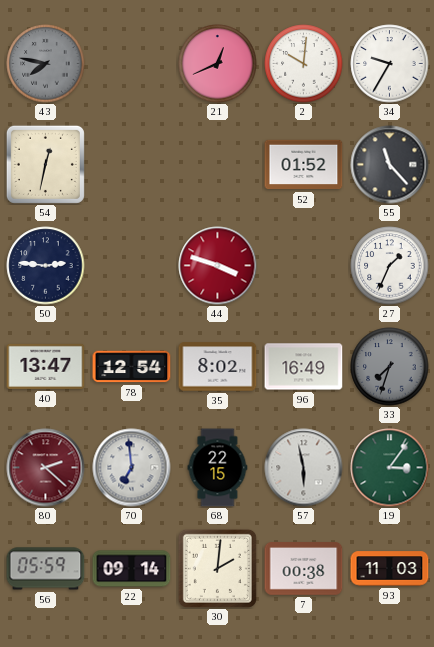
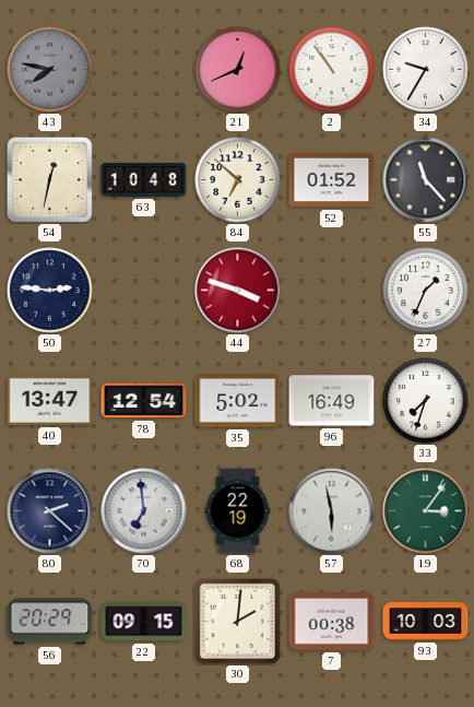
2: 10:01 -> 10:54
63: none -> 10:48
84: none -> 6:52
35: 8:02 -> 5:02
33 dial: grey -> white
80 dial: burgundy -> navy
68: 22:15 -> 22:19
56: 05:59 -> 20:29
22: 09:14 -> 09:15
93: 11:03 -> 10:03
